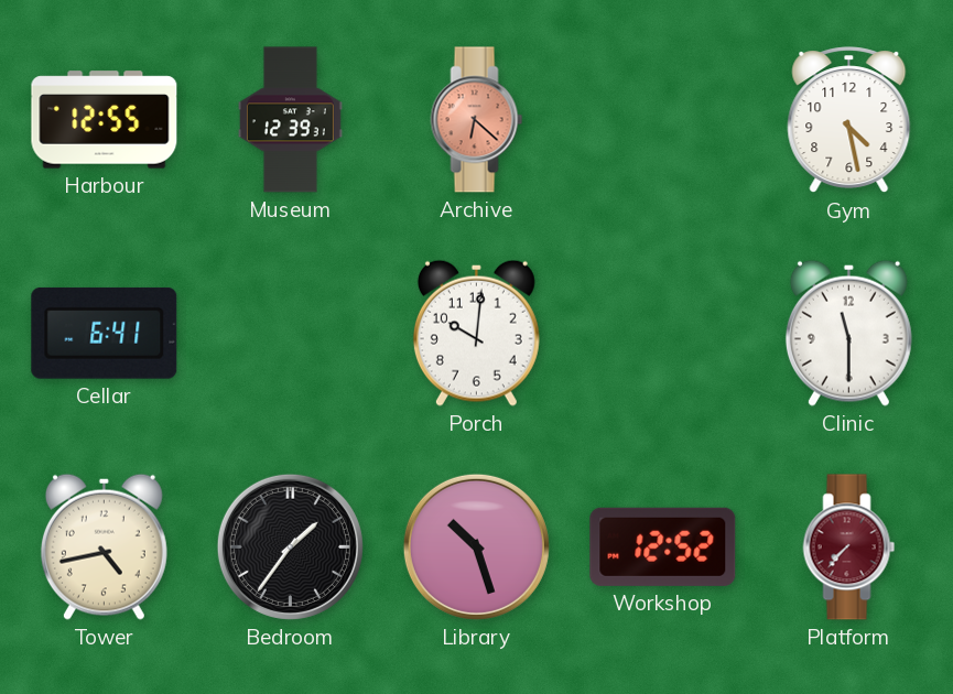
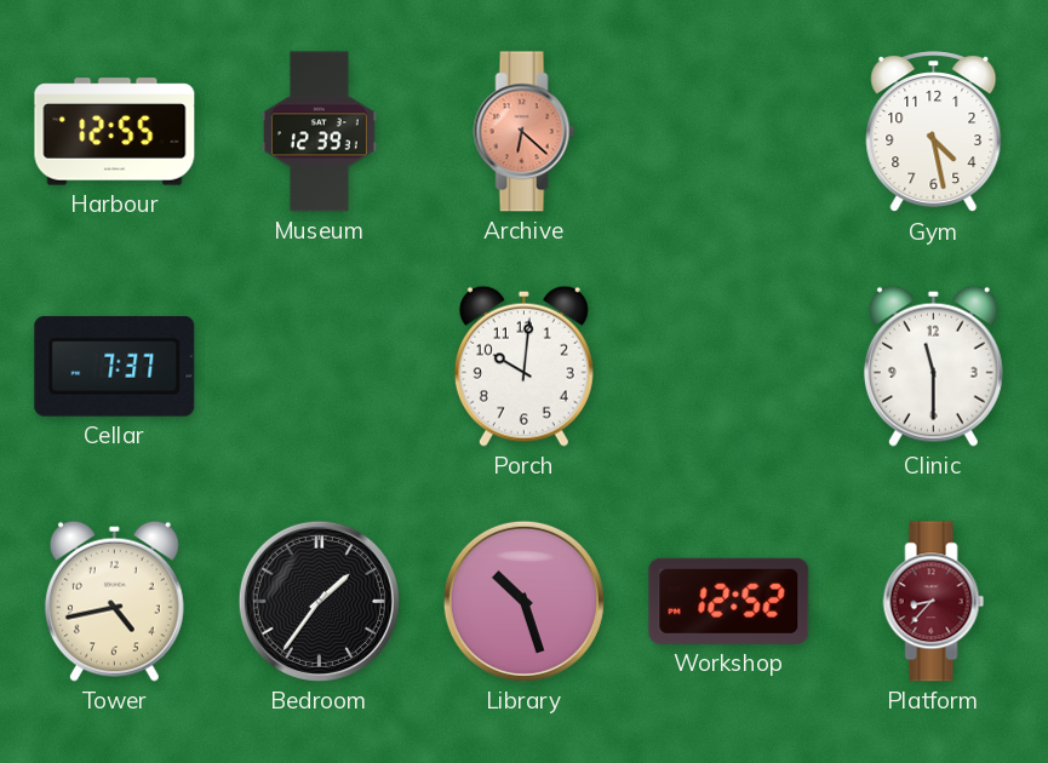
Cellar: 6:41 -> 7:37
Platform: 7:37 -> 8:37
